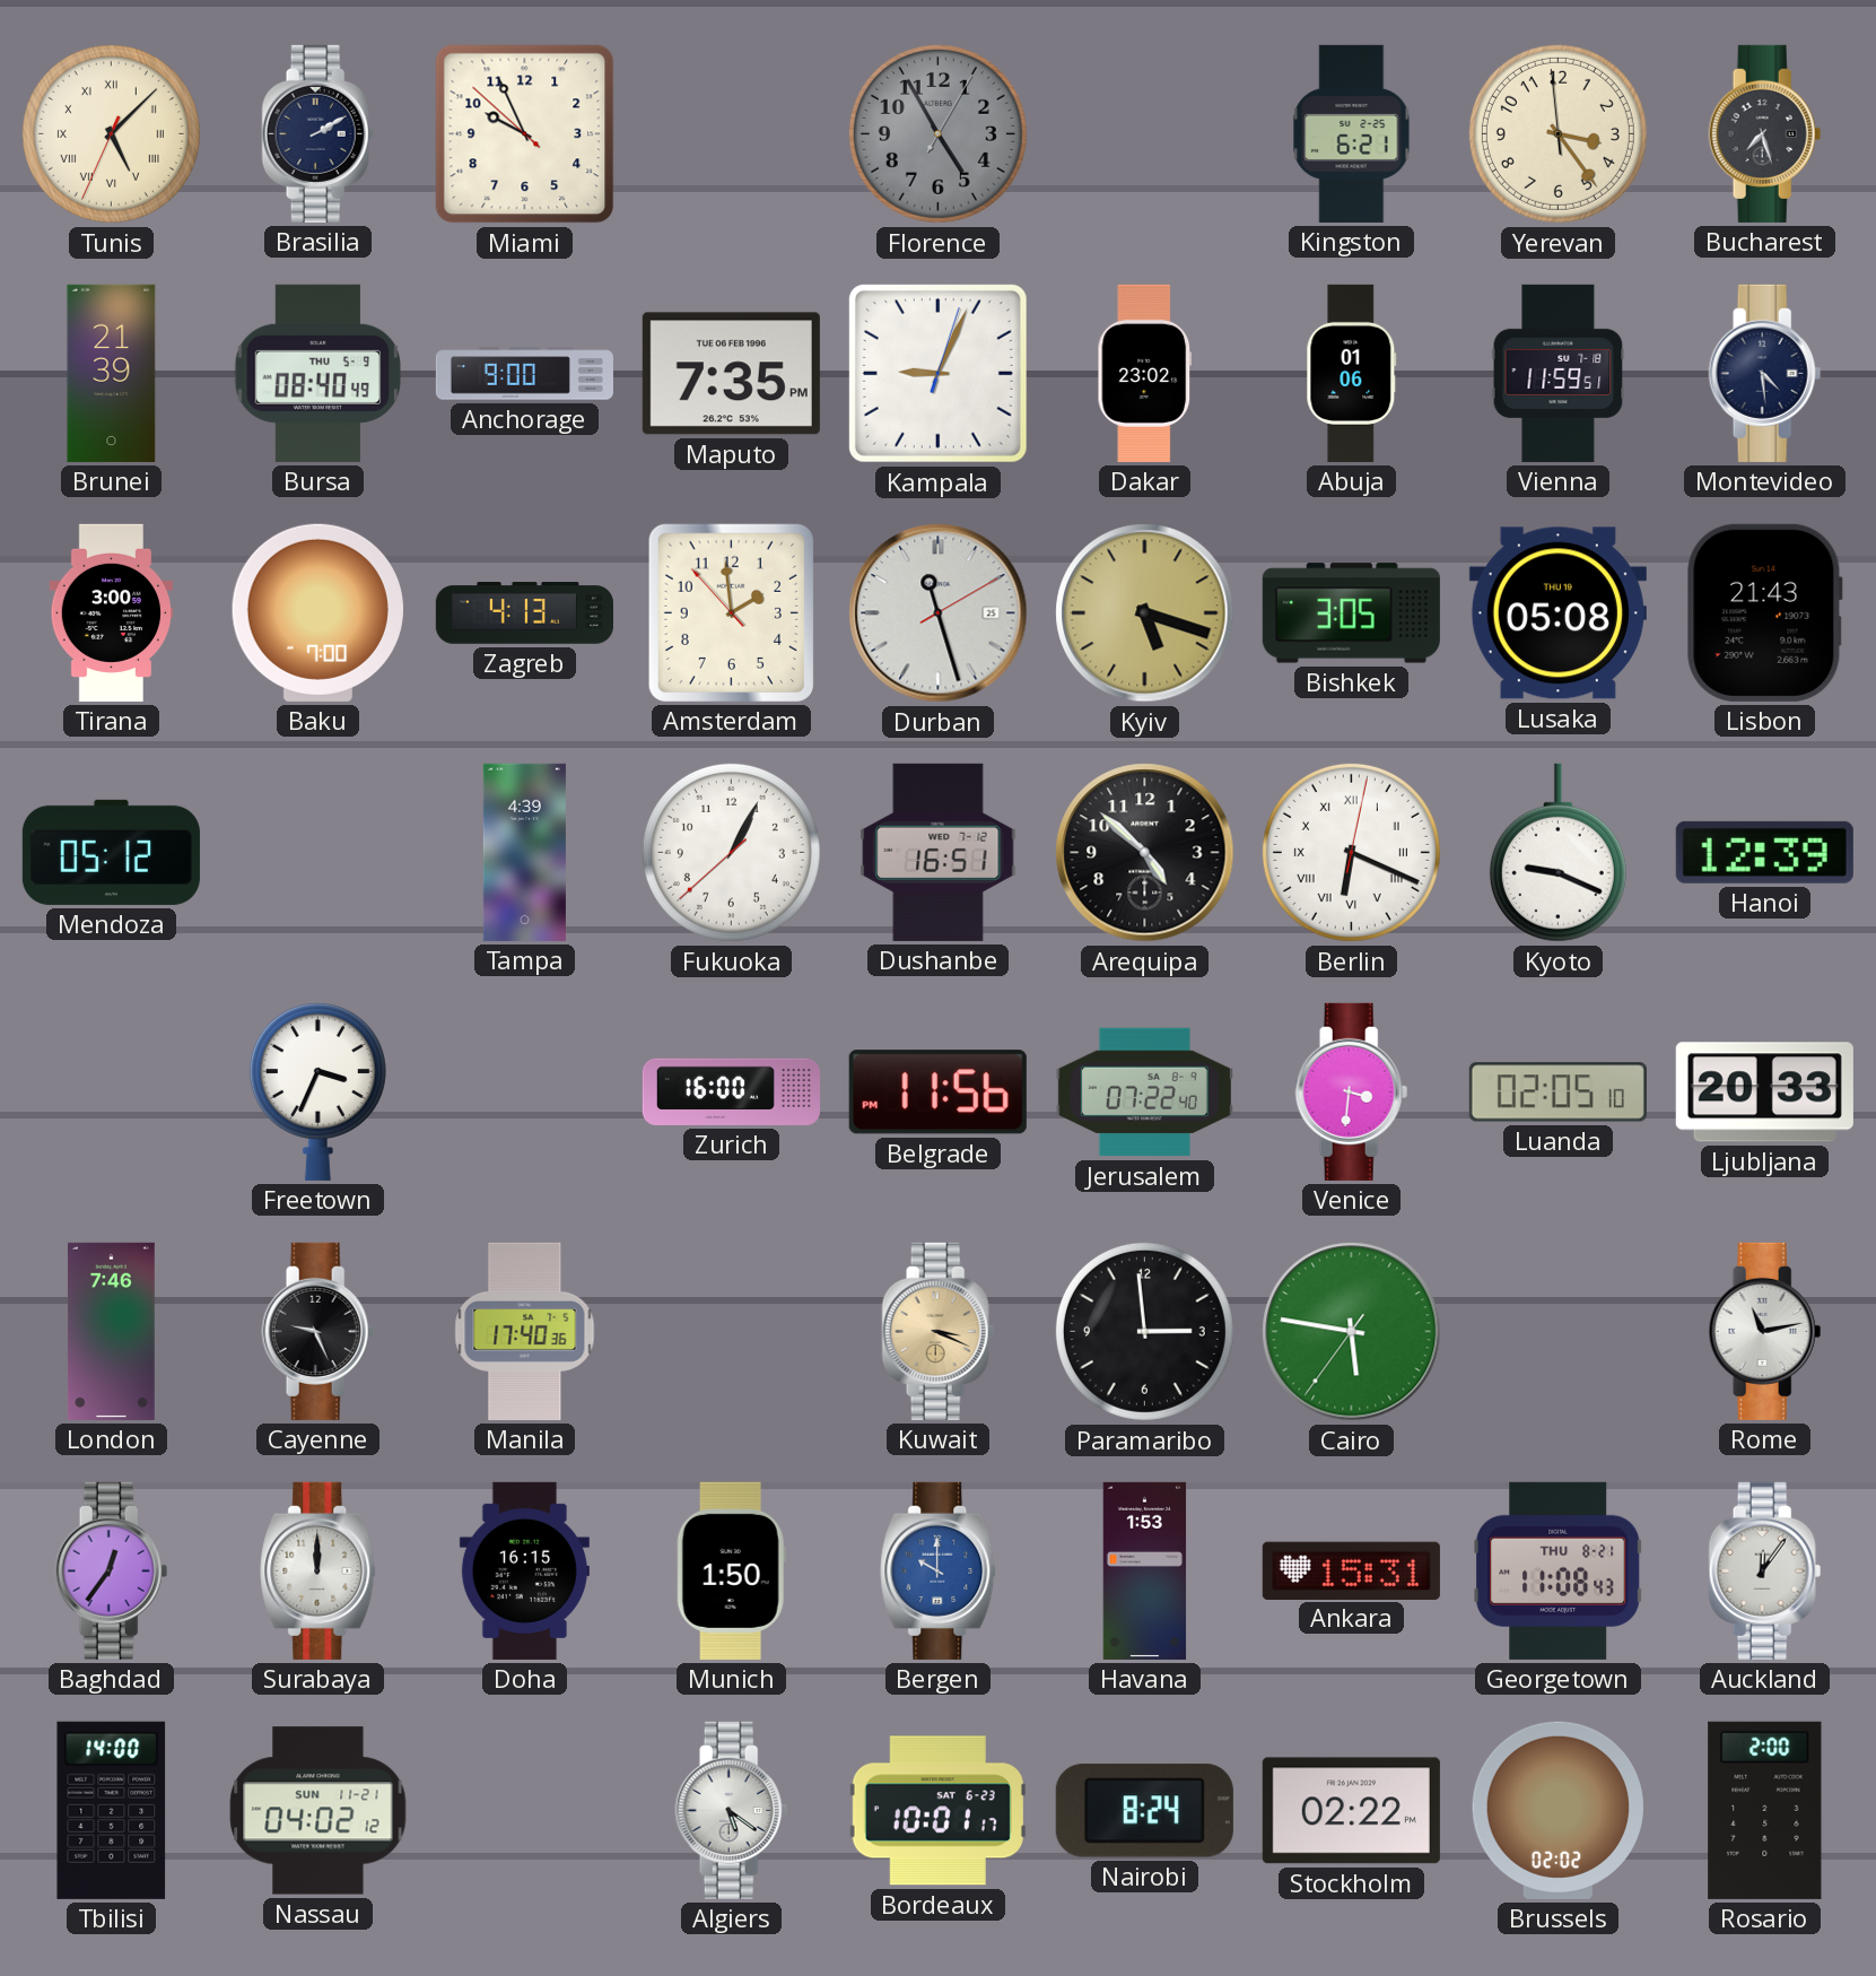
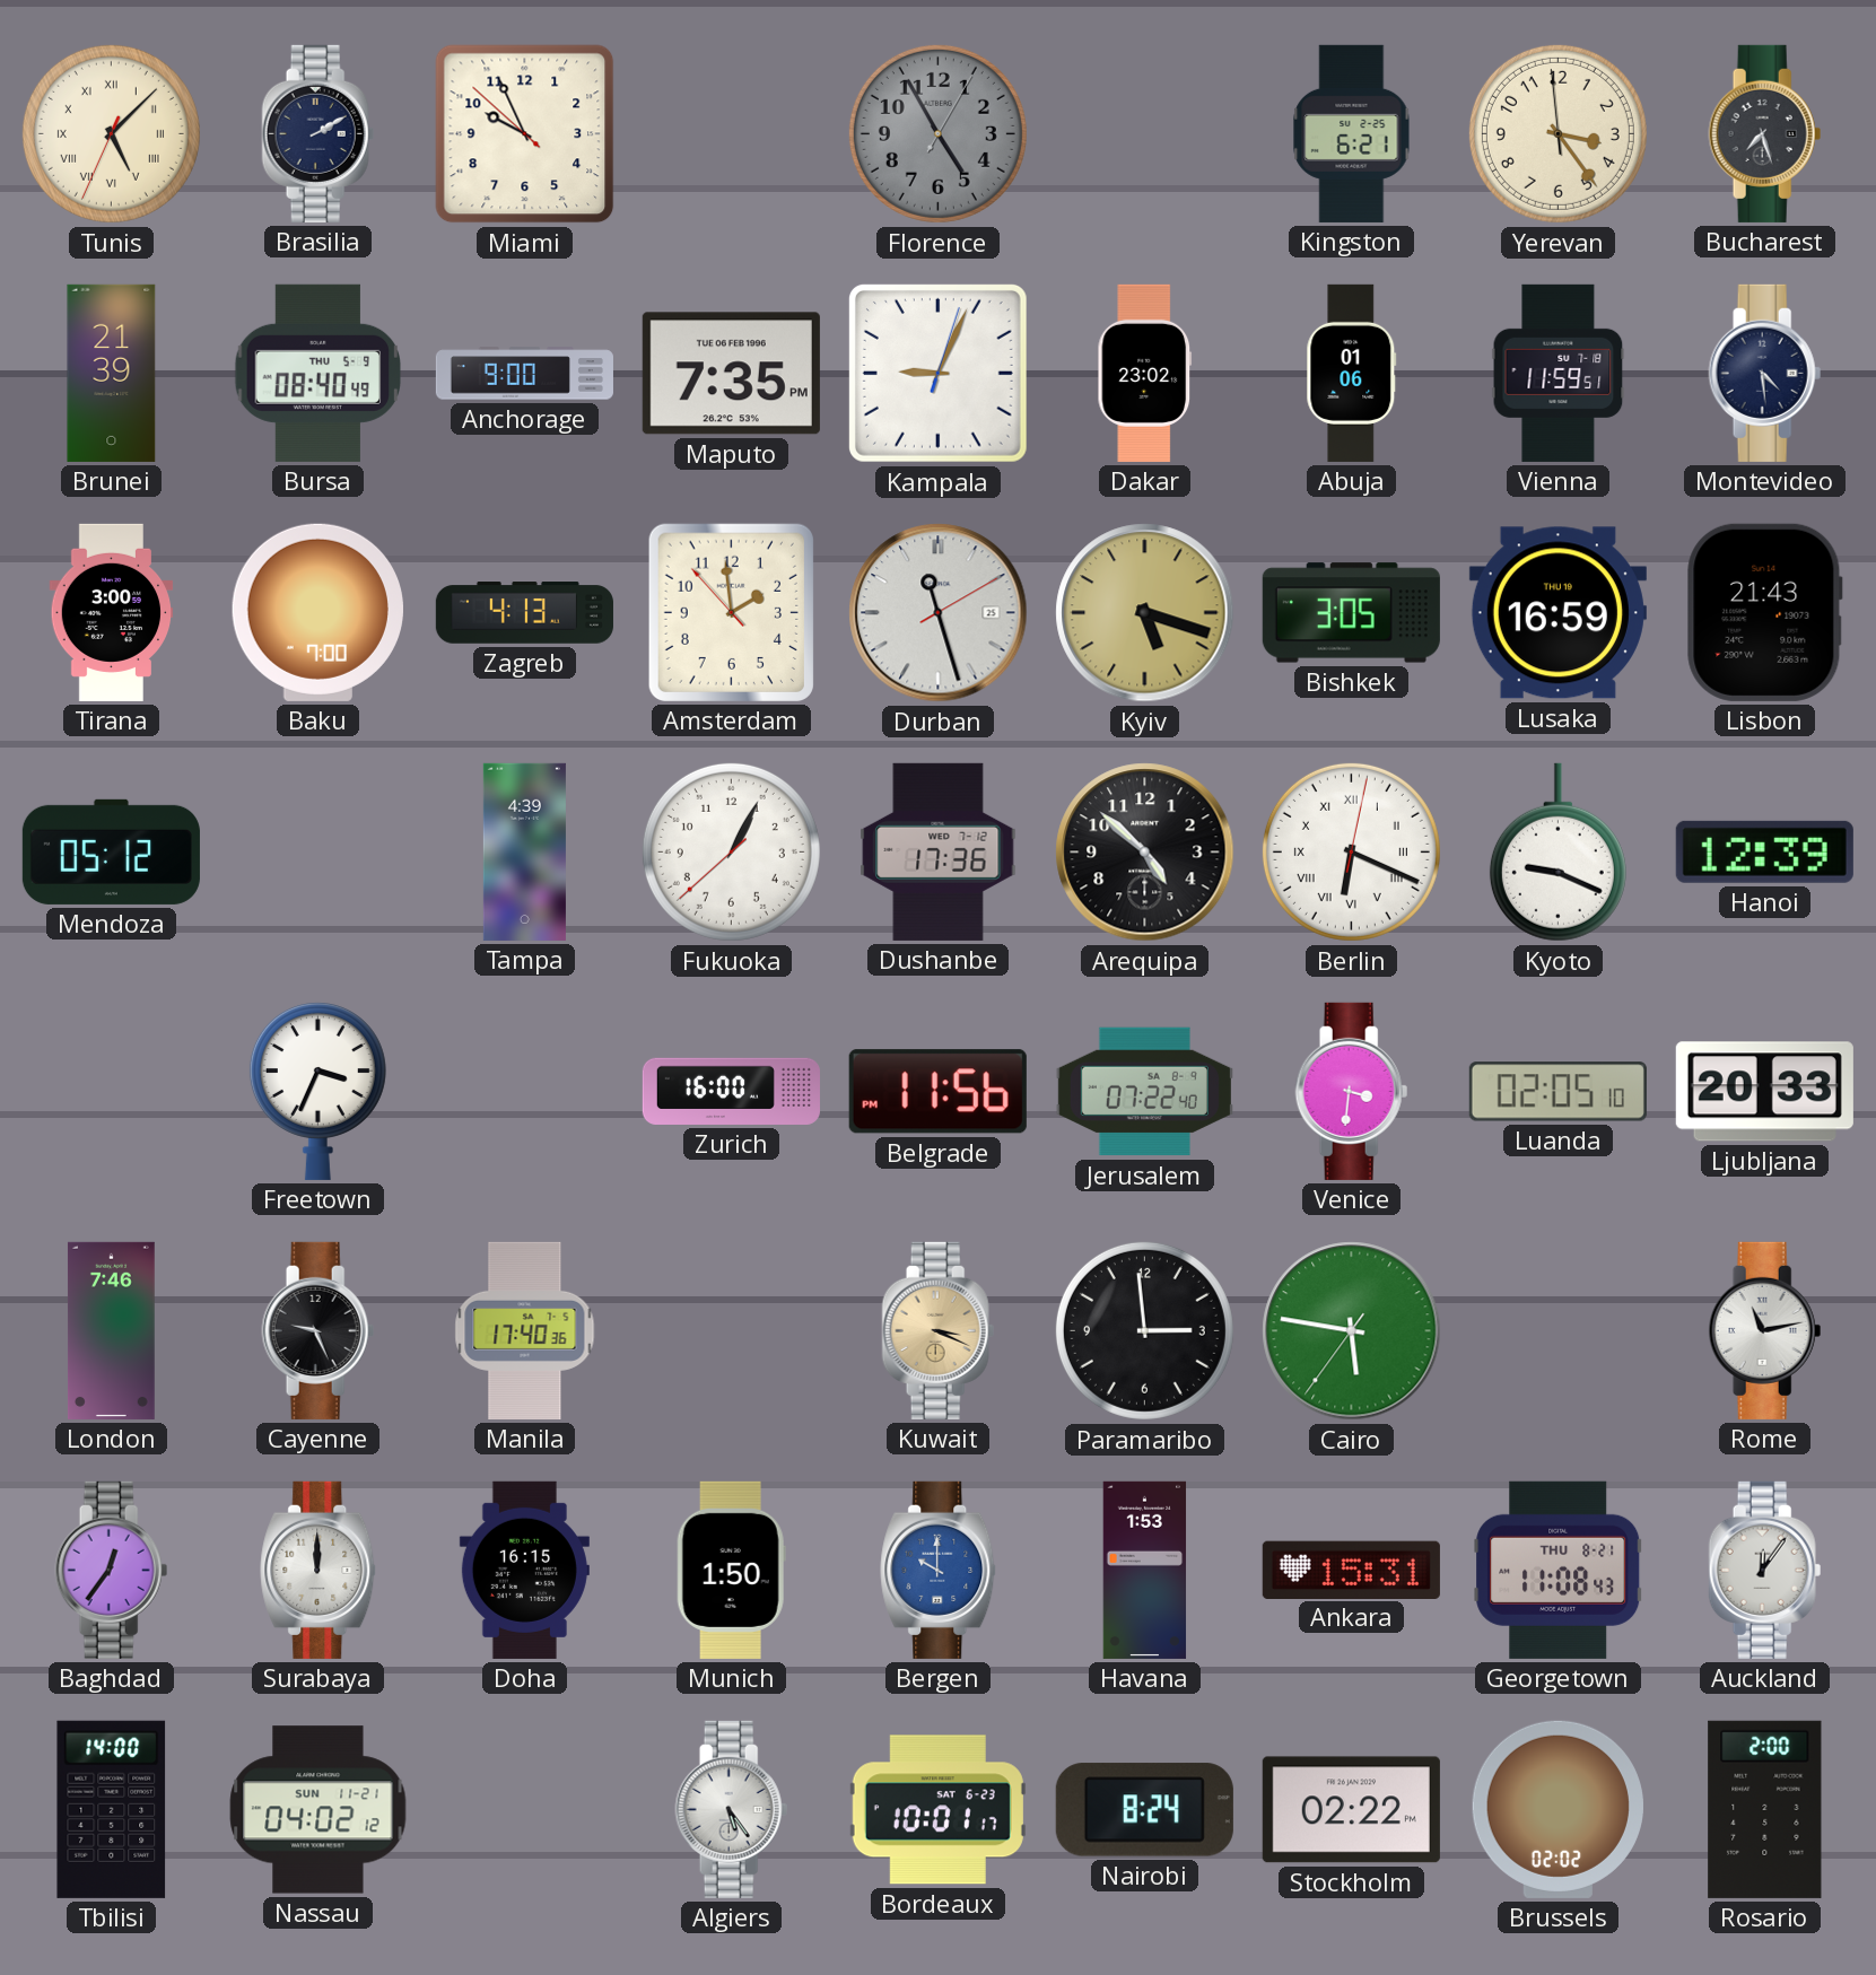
Lusaka: 05:08 -> 16:59
Dushanbe: 16:51 -> 17:36
Algiers: 5:21 -> 5:24
